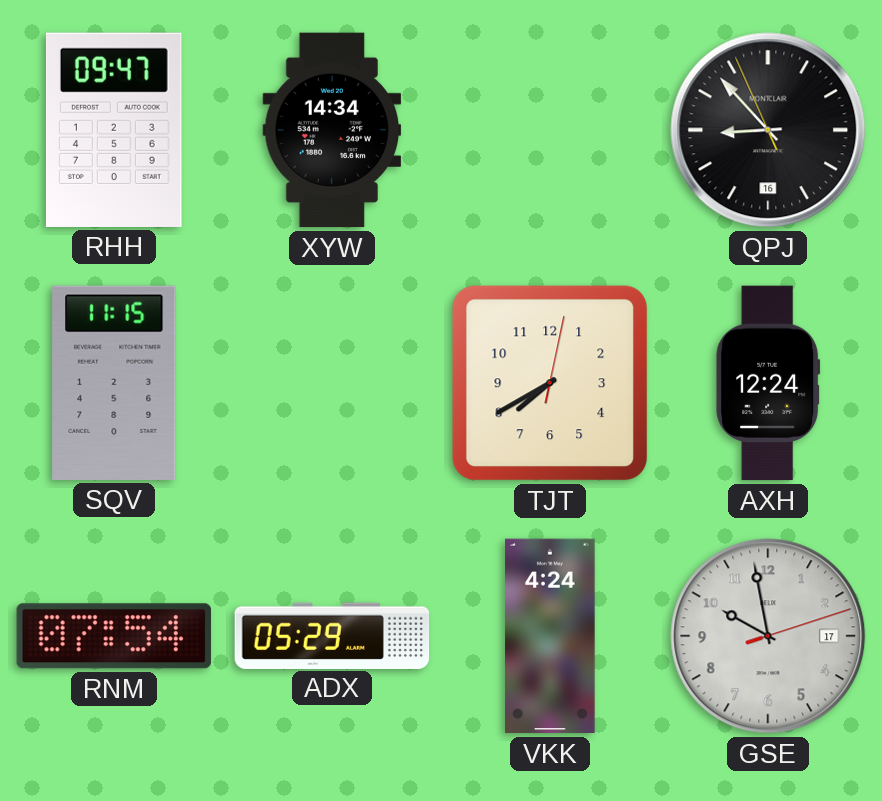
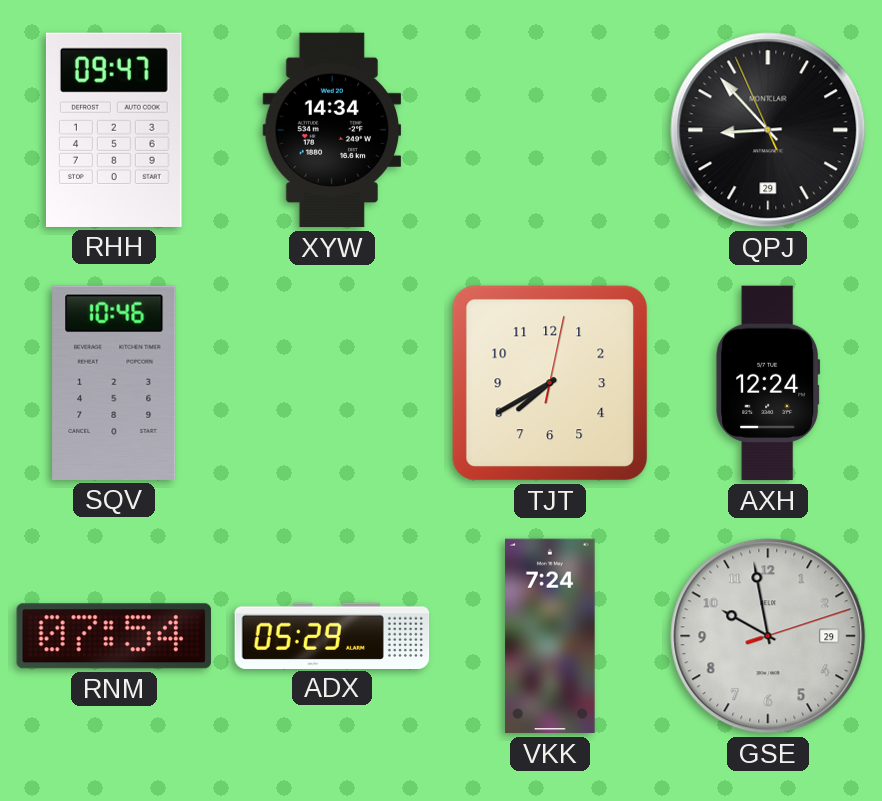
QPJ date: 16 -> 29
SQV: 11:15 -> 10:46
VKK: 4:24 -> 7:24
GSE date: 17 -> 29
